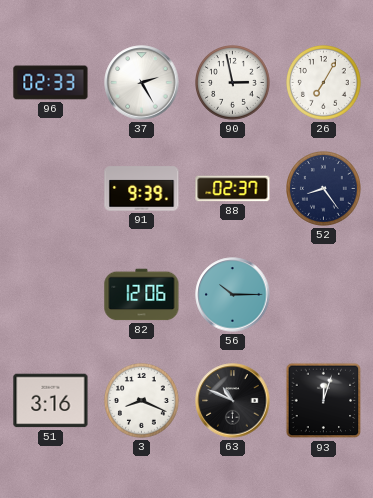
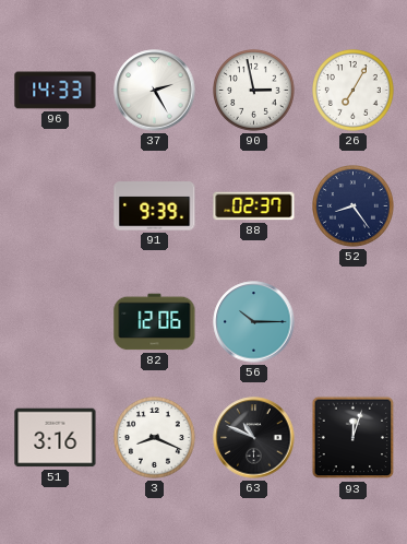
96: 02:33 -> 14:33
